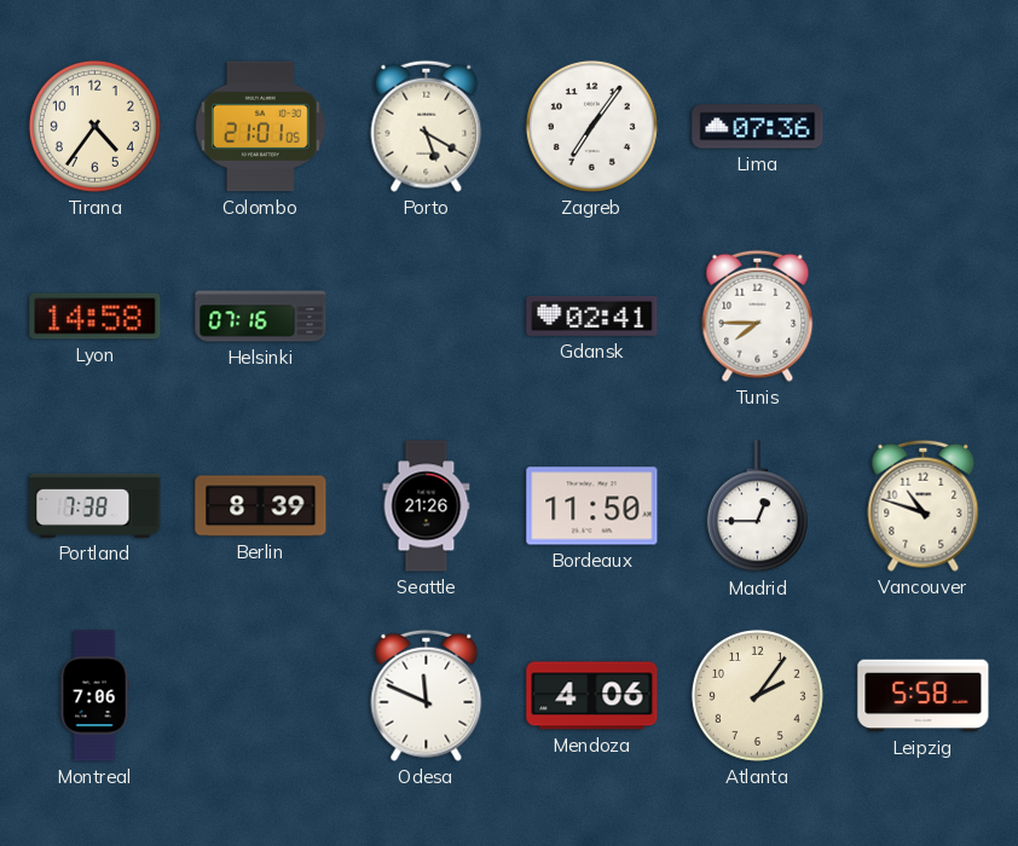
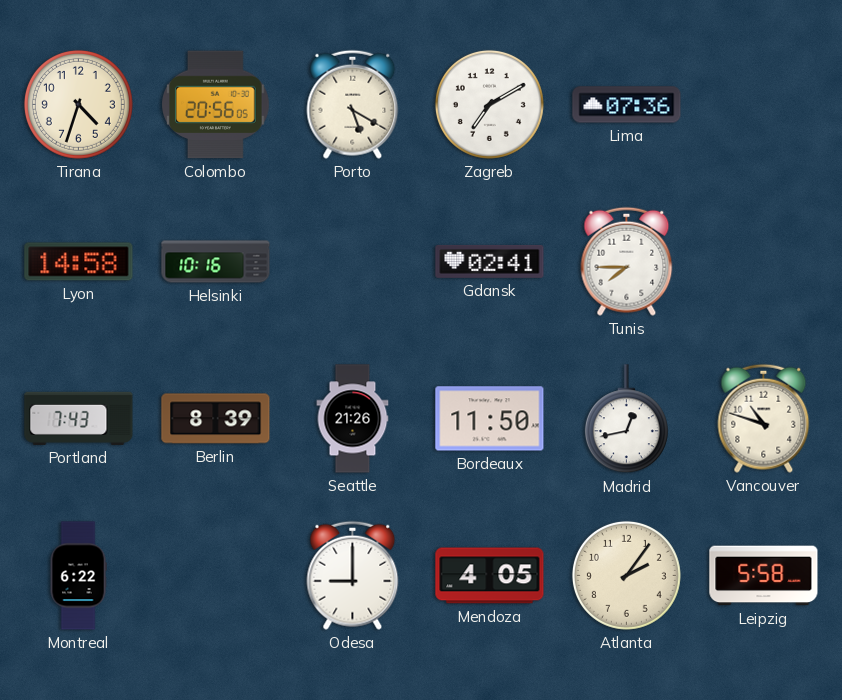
Tirana: 4:36 -> 4:33
Colombo: 21:01 -> 20:56
Zagreb: 7:06 -> 7:10
Helsinki: 07:16 -> 10:16
Portland: 7:38 -> 7:43
Madrid: 12:45 -> 12:43
Montreal: 7:06 -> 6:22
Odesa: 11:49 -> 9:00
Mendoza: 4:06 -> 4:05
